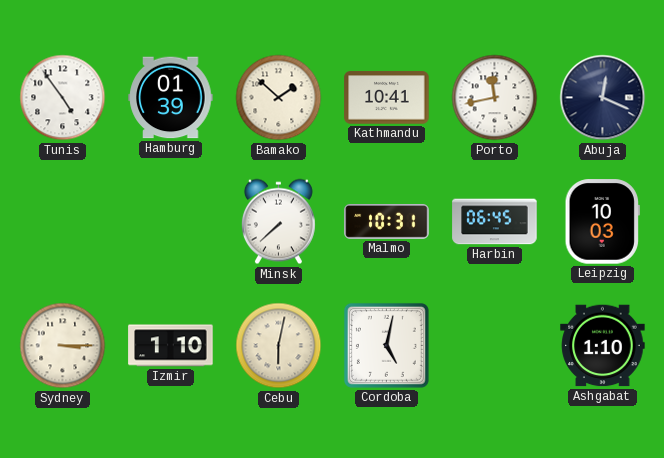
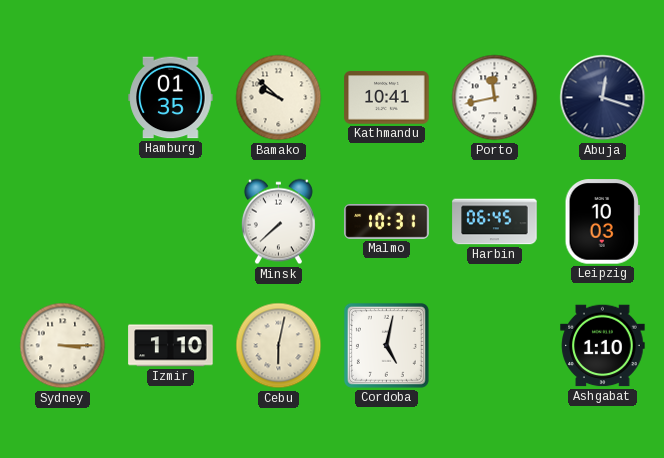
Tunis: 4:54 -> none
Hamburg: 01:39 -> 01:35
Bamako: 1:52 -> 9:52
Abuja: 12:19 -> 12:18
